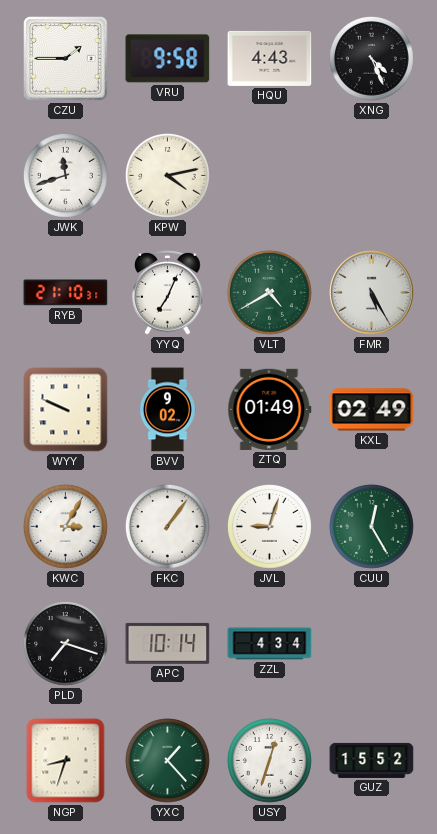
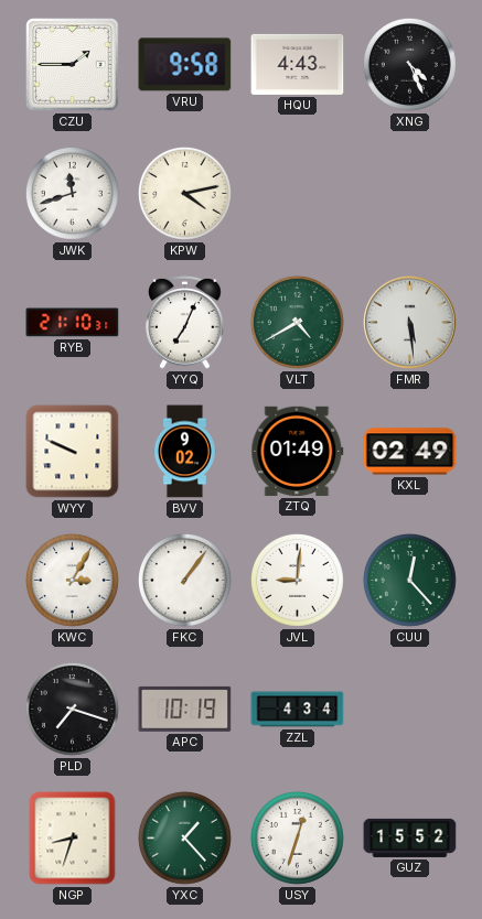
FMR: 5:25 -> 5:29
JVL: 9:03 -> 9:01
CUU: 12:25 -> 12:23
APC: 10:14 -> 10:19
